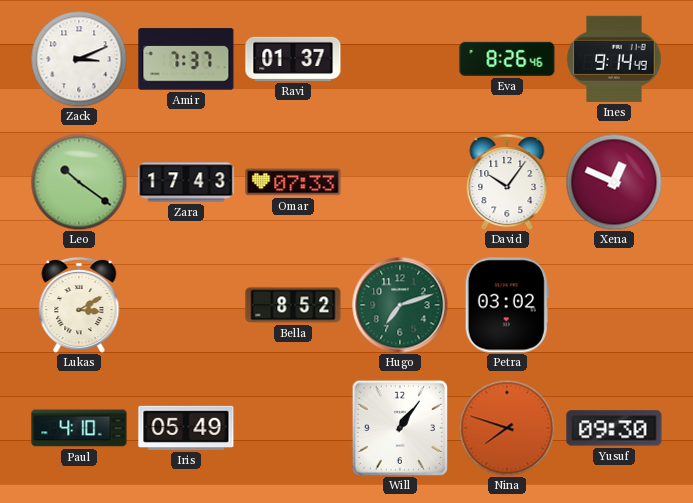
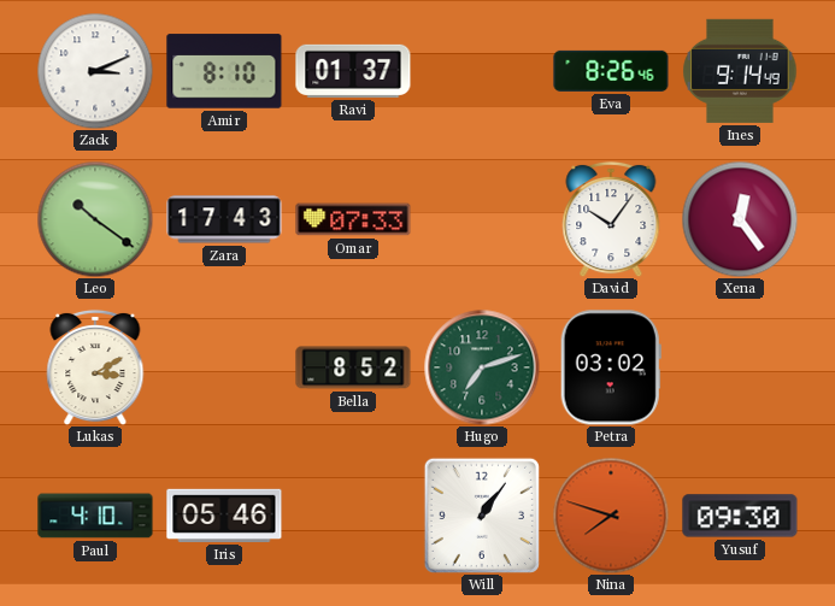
Amir: 7:37 -> 8:10
Xena: 12:49 -> 12:24
Iris: 05:49 -> 05:46
